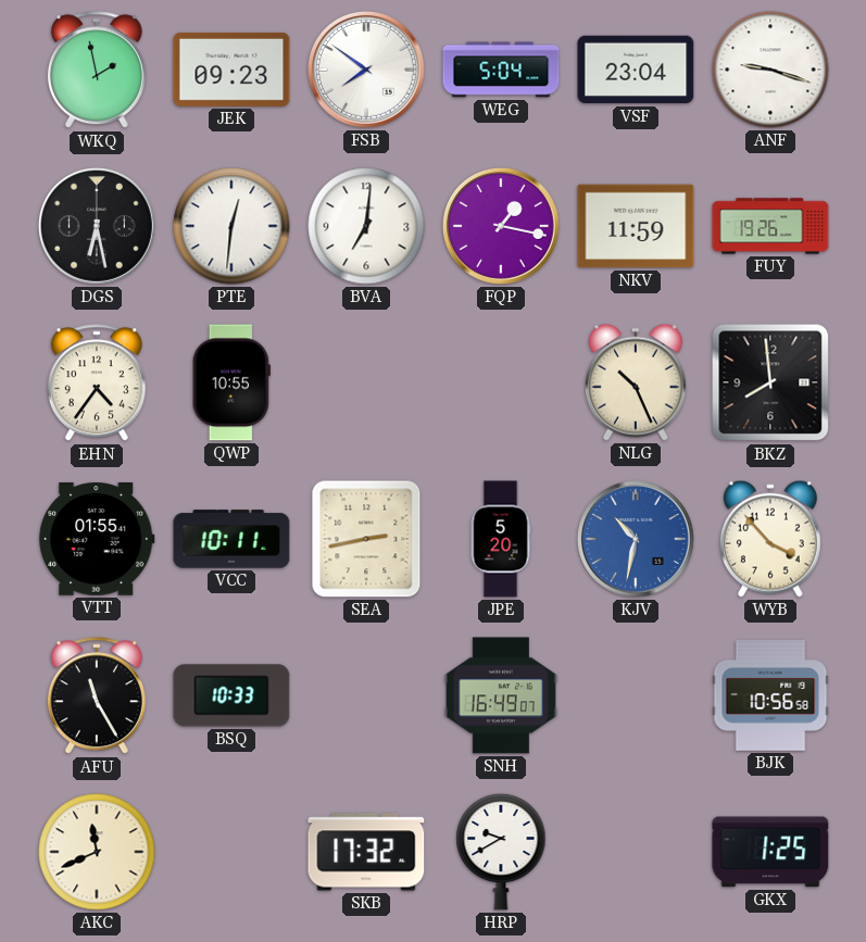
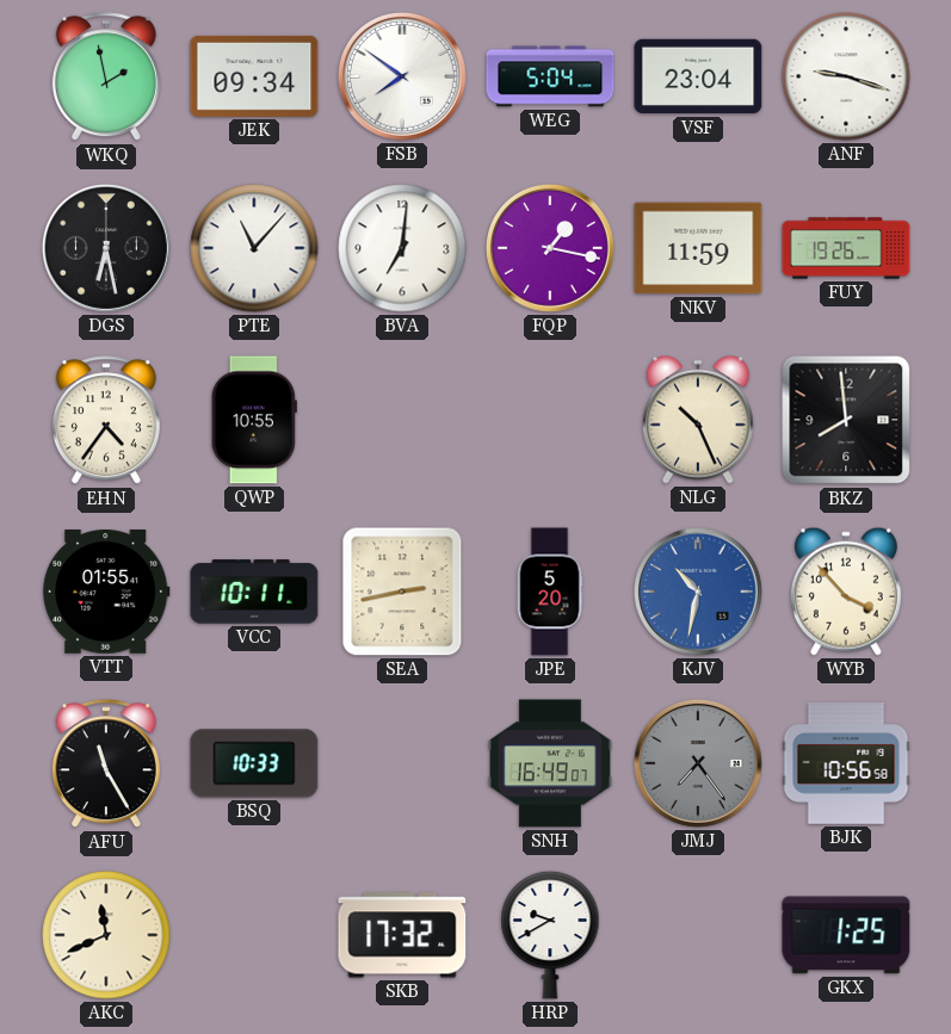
JEK: 09:23 -> 09:34
PTE: 12:31 -> 11:07
JMJ: none -> 7:24
